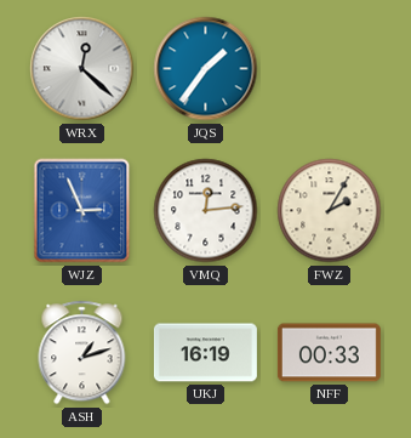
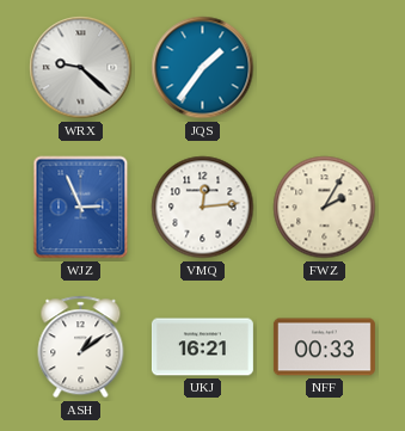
WRX: 12:22 -> 9:22
ASH: 1:12 -> 1:09
UKJ: 16:19 -> 16:21
